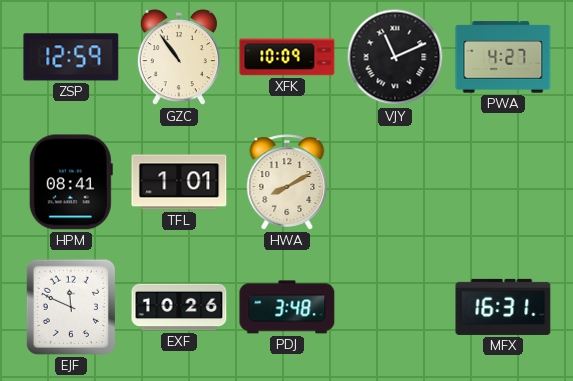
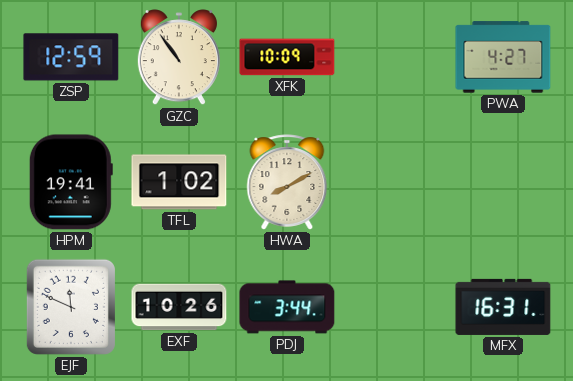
VJY: 11:11 -> none
HPM: 08:41 -> 19:41
TFL: 1:01 -> 1:02
PDJ: 3:48 -> 3:44
